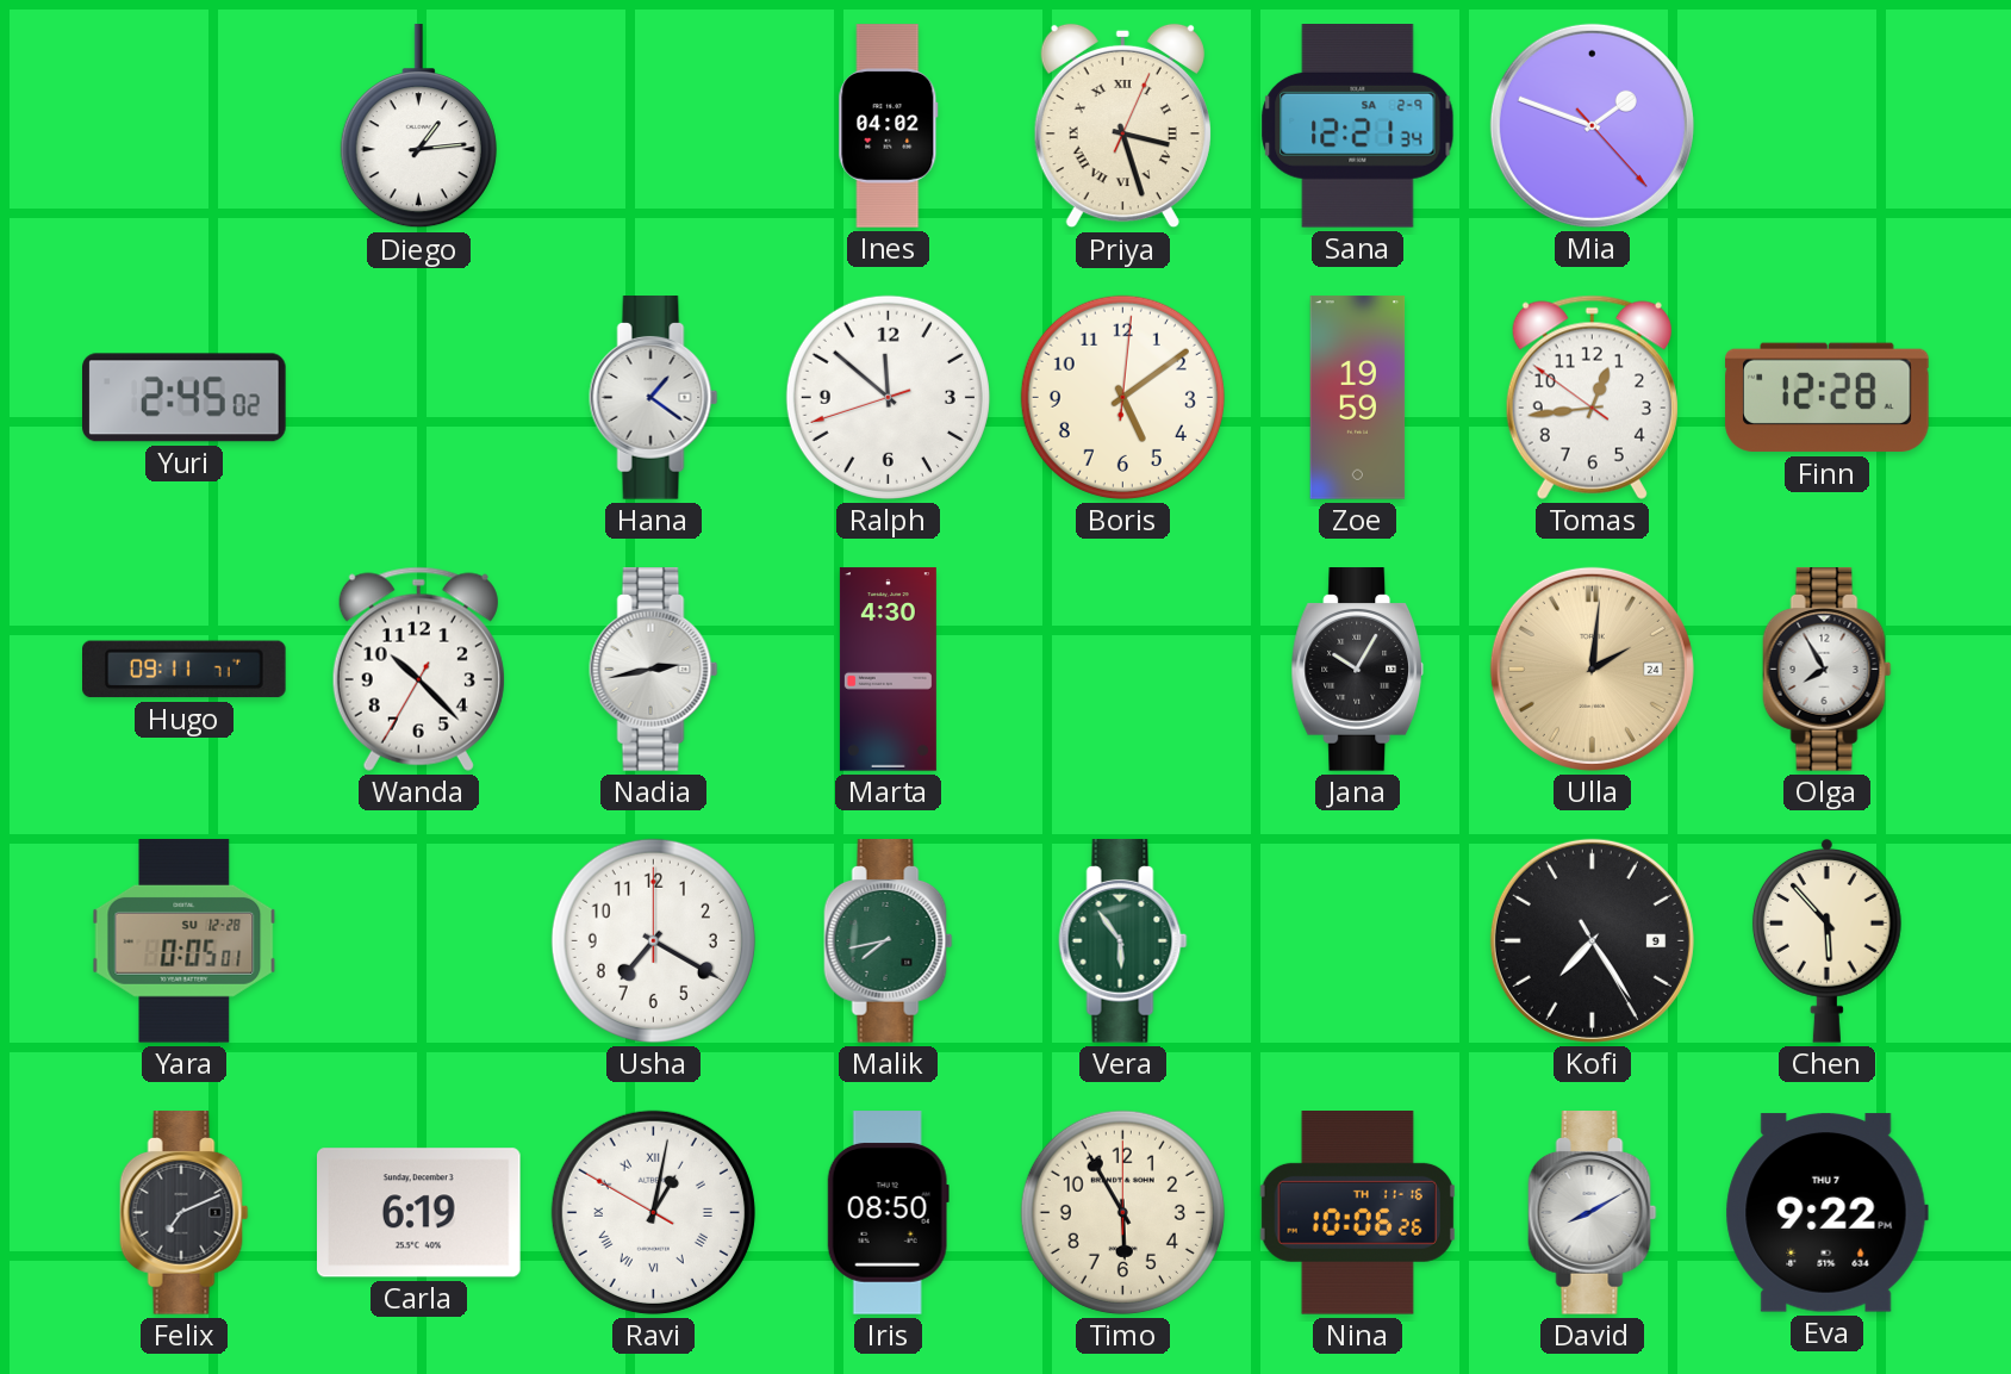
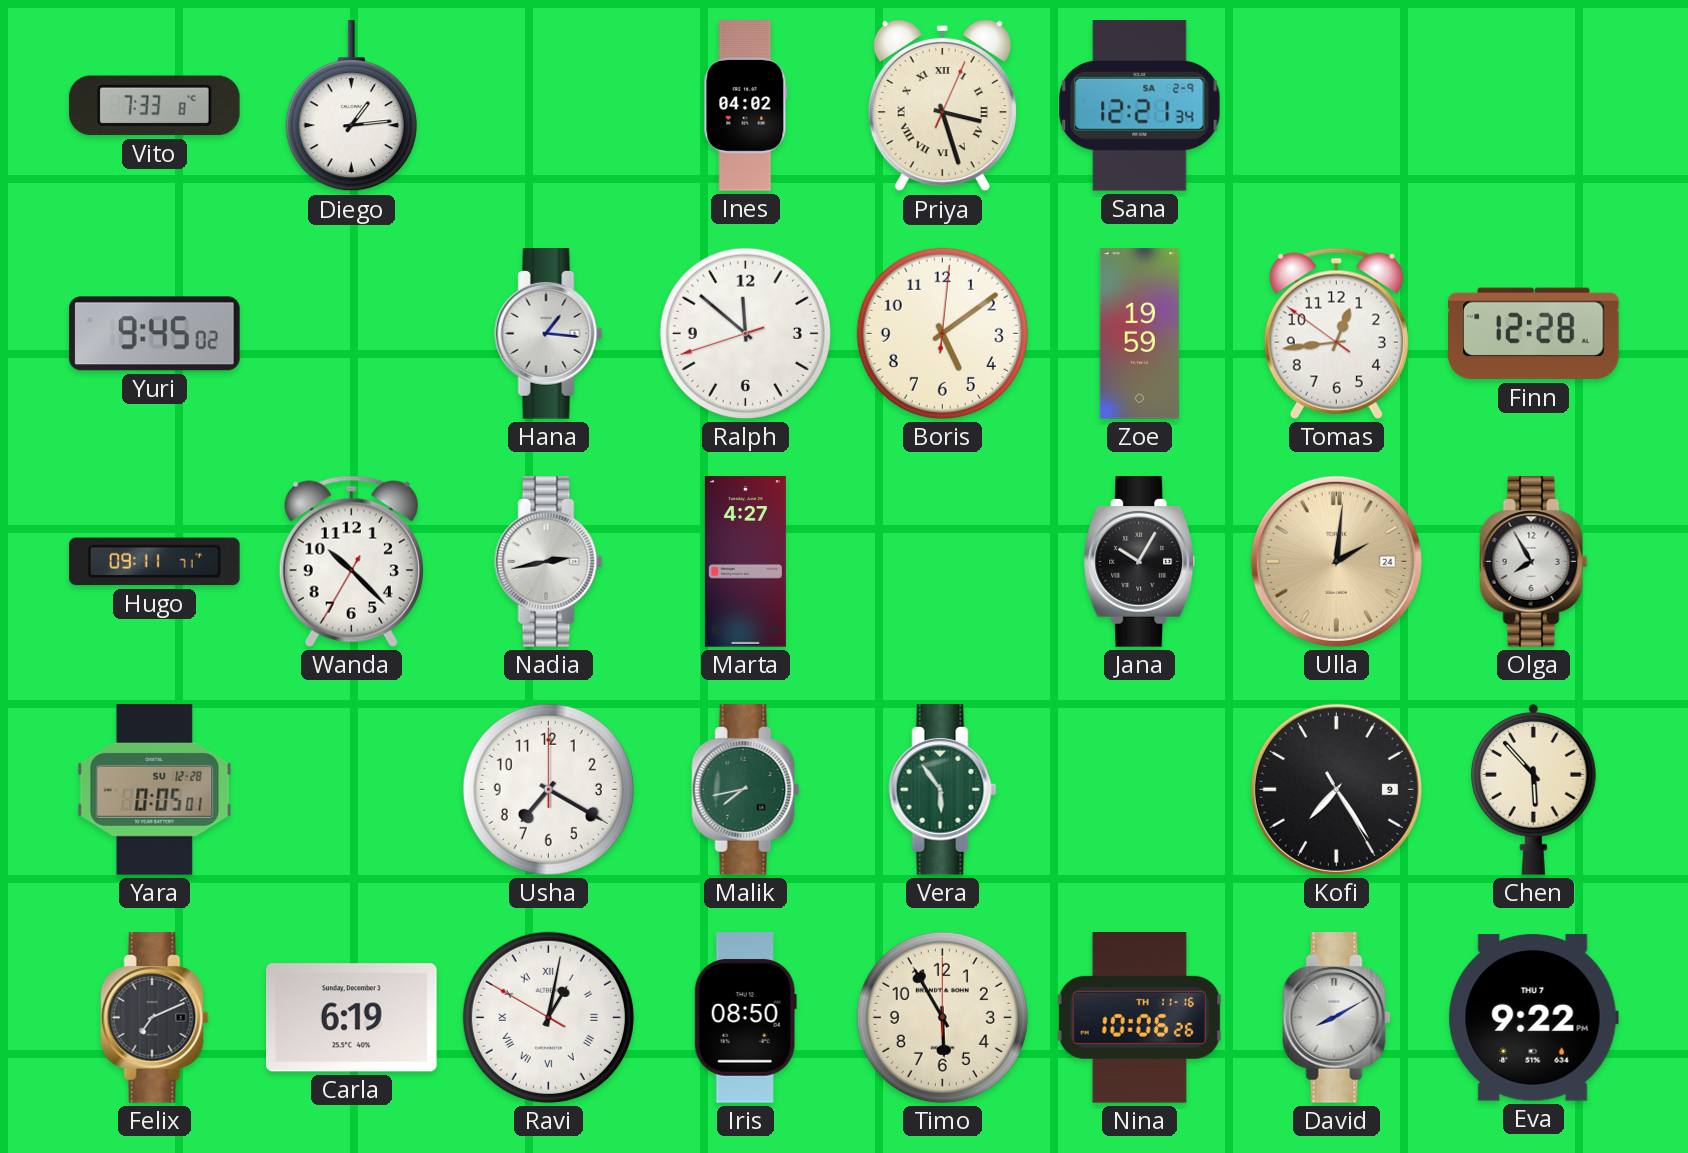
Vito: none -> 7:33
Mia: 1:48 -> none
Yuri: 2:45 -> 9:45
Hana: 1:21 -> 1:16
Marta: 4:30 -> 4:27
